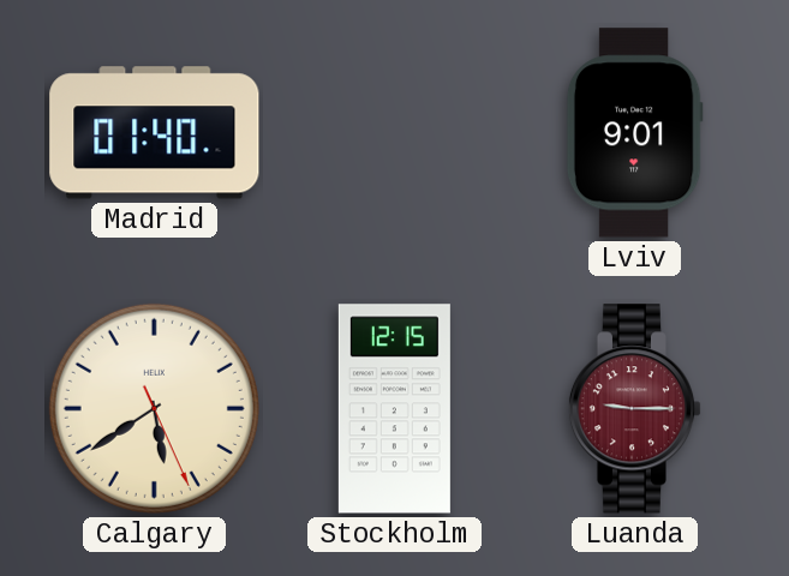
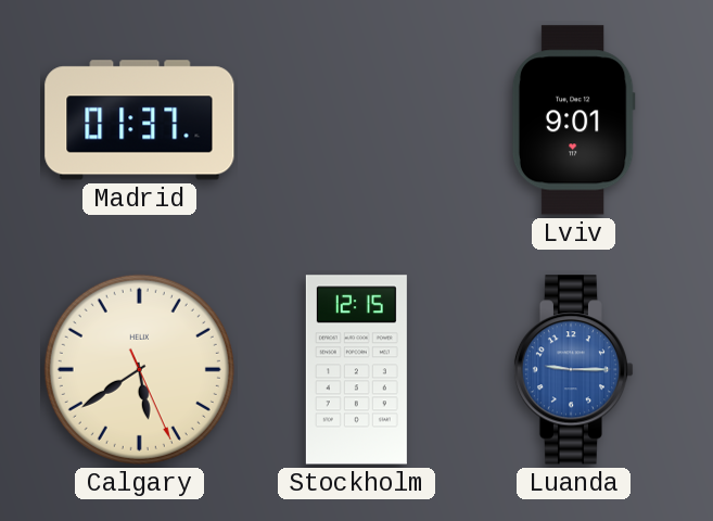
Madrid: 01:40 -> 01:37
Luanda dial: burgundy -> blue
